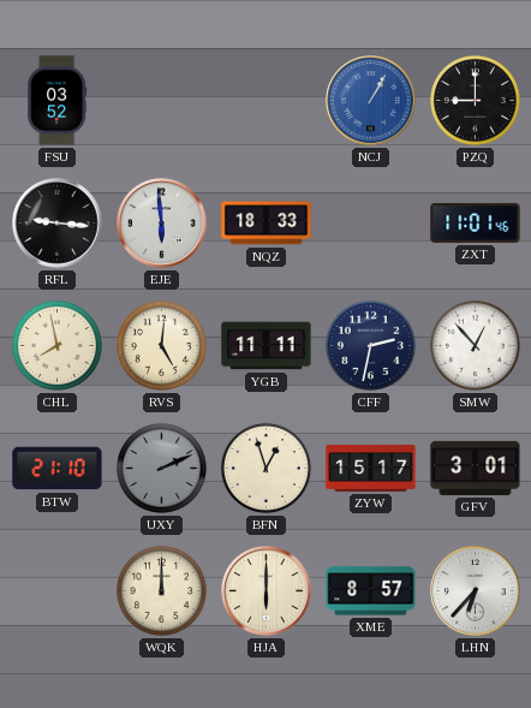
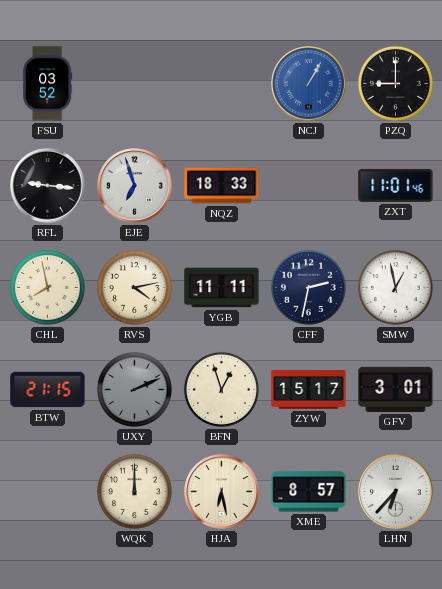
EJE: 5:59 -> 6:57
RVS: 5:01 -> 4:13
SMW: 12:53 -> 12:58
BTW: 21:10 -> 21:15
HJA: 6:00 -> 6:28
